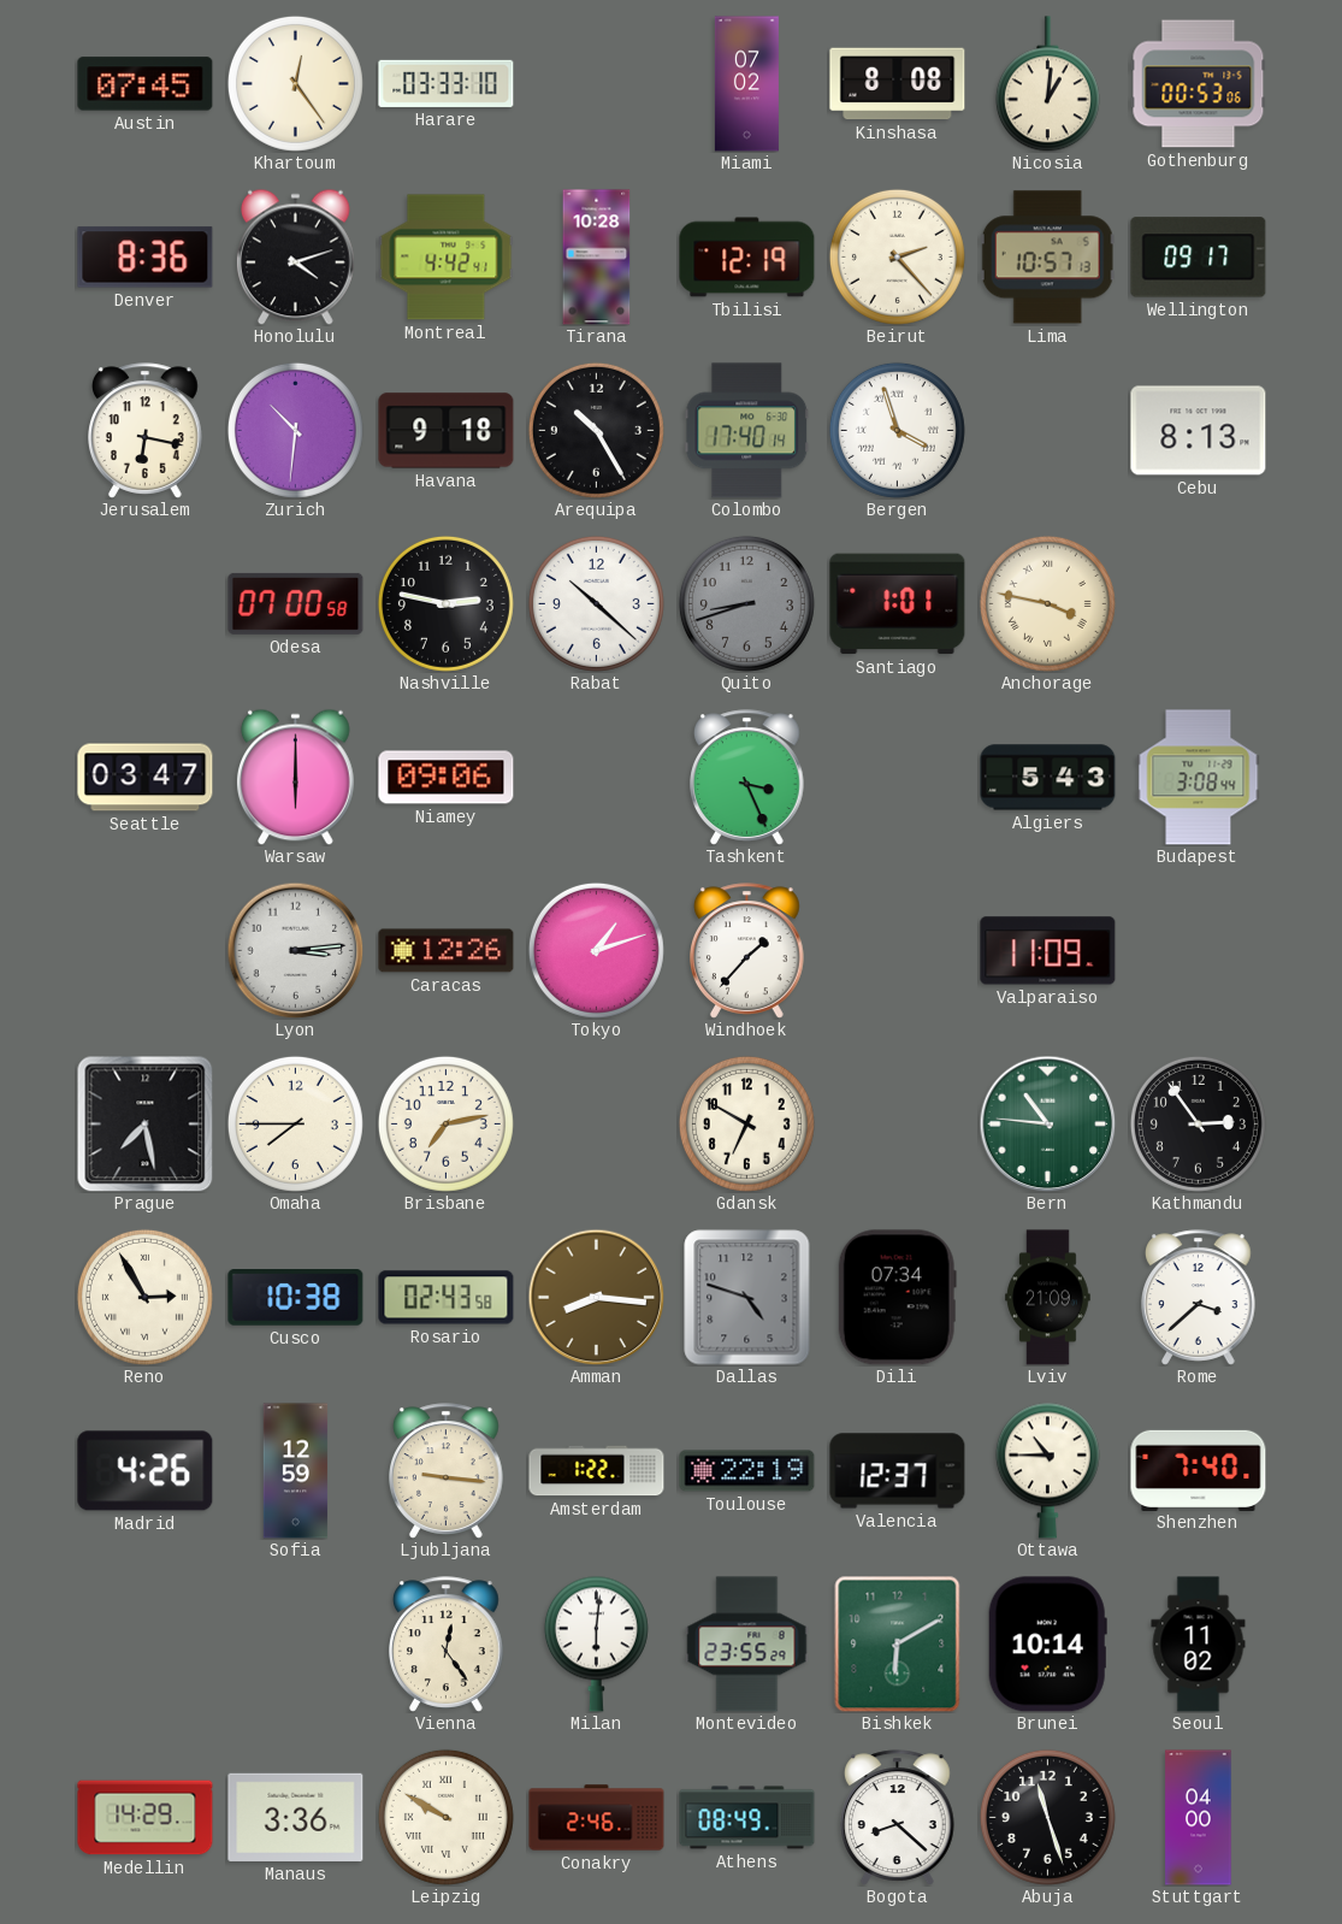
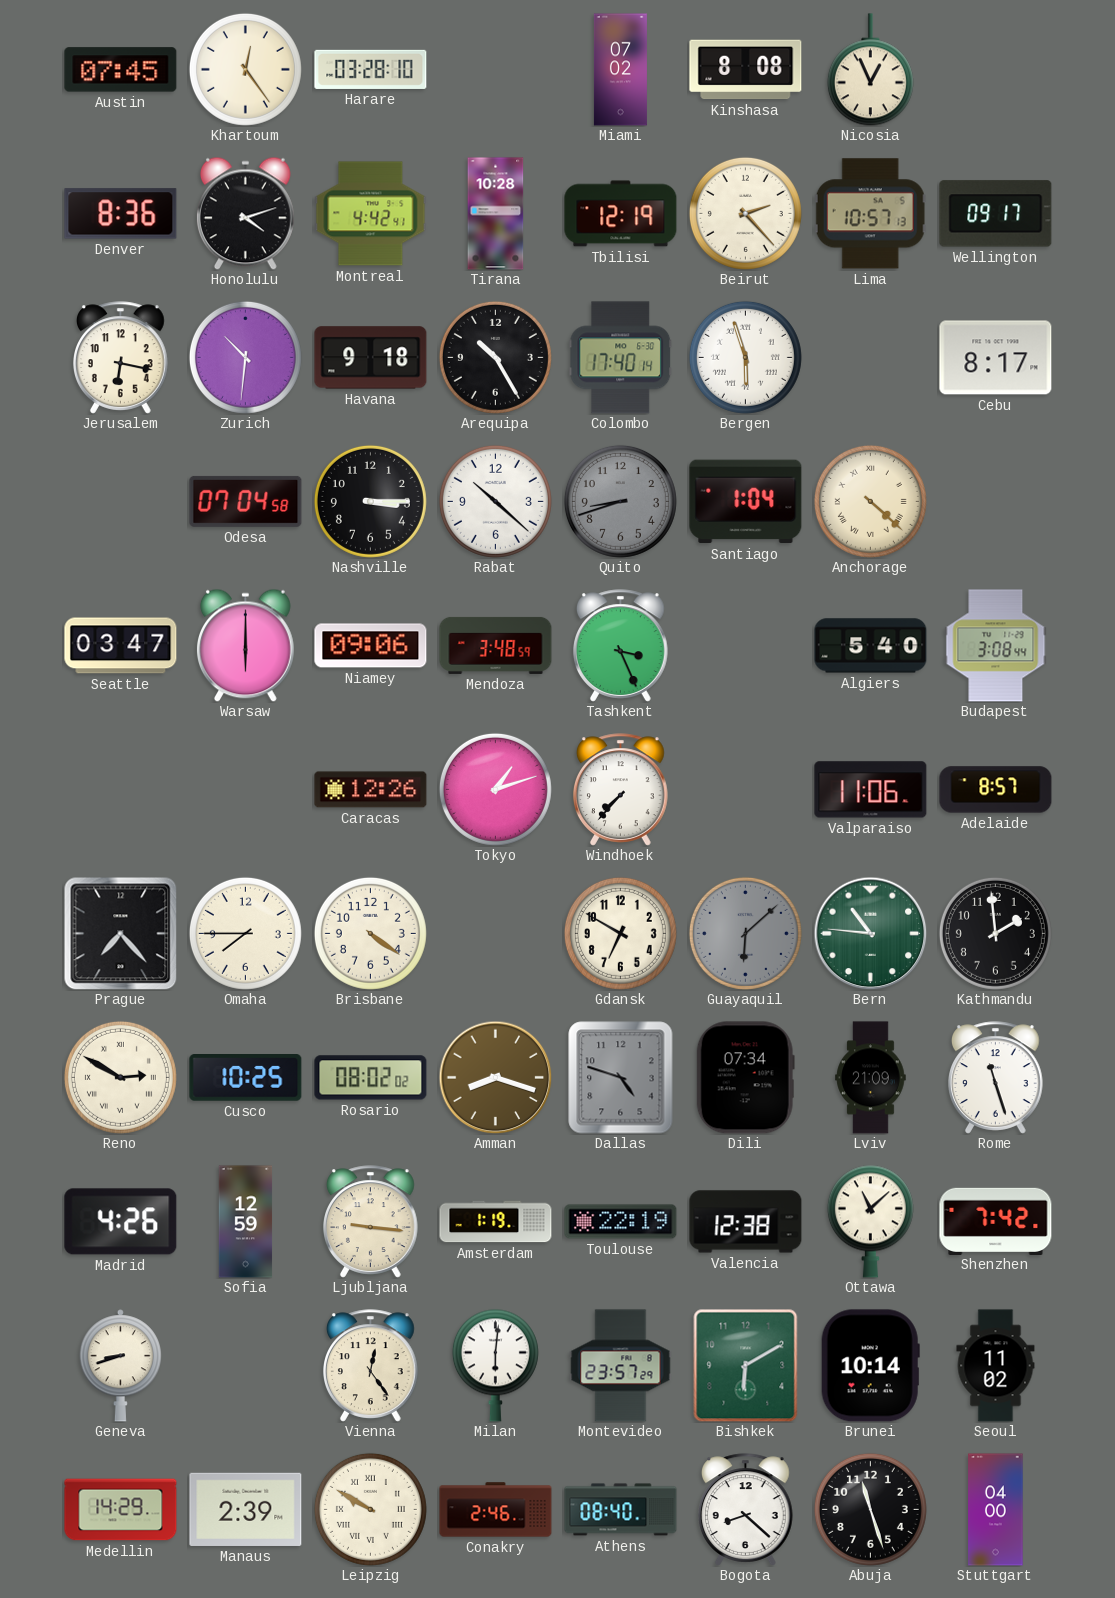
Harare: 03:33 -> 03:28
Nicosia: 1:01 -> 12:56
Gothenburg: 00:53 -> none
Bergen: 3:57 -> 5:57
Cebu: 8:13 -> 8:17
Odesa: 07:00 -> 07:04
Nashville: 2:47 -> 3:15
Santiago: 1:01 -> 1:04
Anchorage: 3:47 -> 4:22
Mendoza: none -> 3:48
Algiers: 5:43 -> 5:40
Lyon: 3:14 -> none
Windhoek: 1:37 -> 7:37
Valparaiso: 11:09 -> 11:06
Adelaide: none -> 8:57
Prague: 7:28 -> 7:23
Brisbane: 7:13 -> 4:21
Guayaquil: none -> 6:08
Kathmandu: 2:54 -> 1:59
Reno: 2:55 -> 2:50
Cusco: 10:38 -> 10:25
Rosario: 02:43 -> 08:02
Amman: 8:16 -> 8:18
Rome: 3:38 -> 11:27
Amsterdam: 1:22 -> 1:19
Valencia: 12:37 -> 12:38
Ottawa: 10:45 -> 11:08
Shenzhen: 7:40 -> 7:42
Geneva: none -> 8:42
Montevideo: 23:55 -> 23:57
Manaus: 3:36 -> 2:39
Athens: 08:49 -> 08:40
